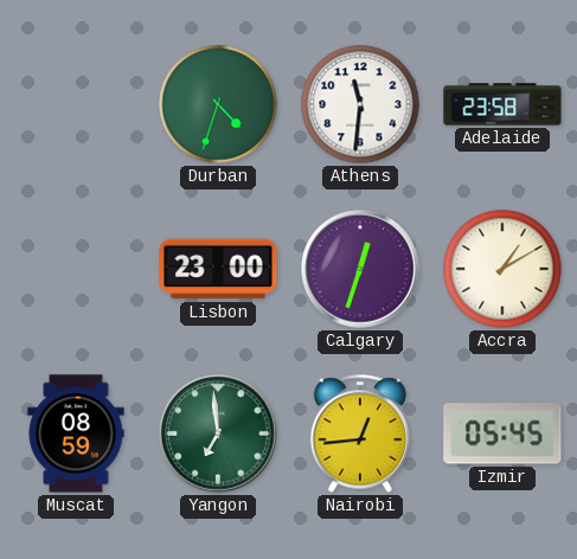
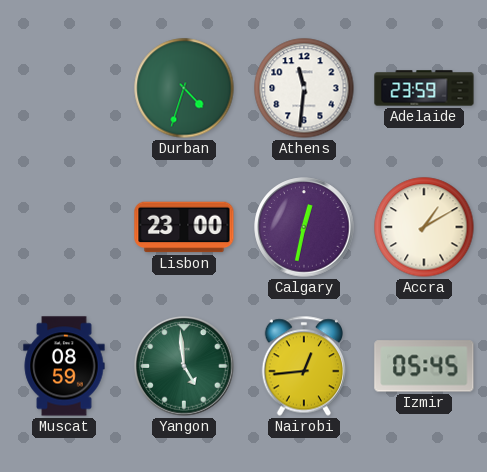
Adelaide: 23:58 -> 23:59
Calgary: 12:33 -> 12:32
Yangon: 6:59 -> 4:59
